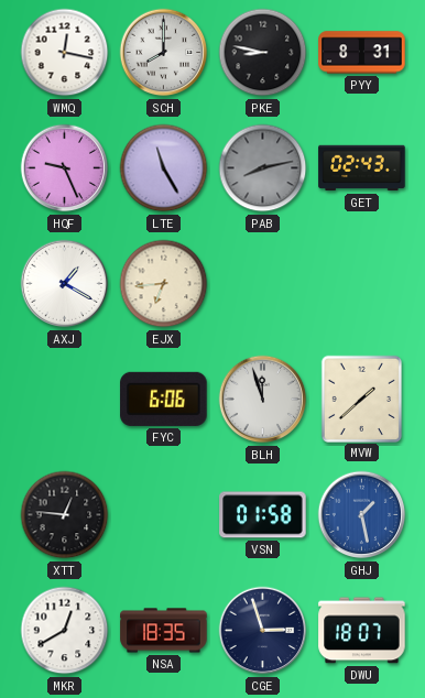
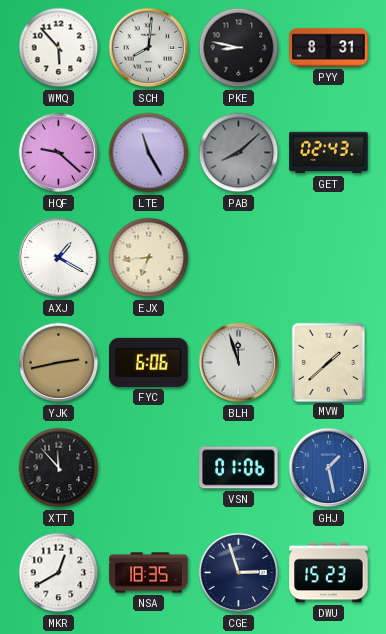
WMQ: 12:17 -> 5:53
SCH: 8:00 -> 8:01
HQF: 9:26 -> 9:22
PAB: 8:13 -> 8:08
YJK: none -> 2:43
XTT: 12:46 -> 11:53
VSN: 01:58 -> 01:06
DWU: 18:07 -> 15:23
